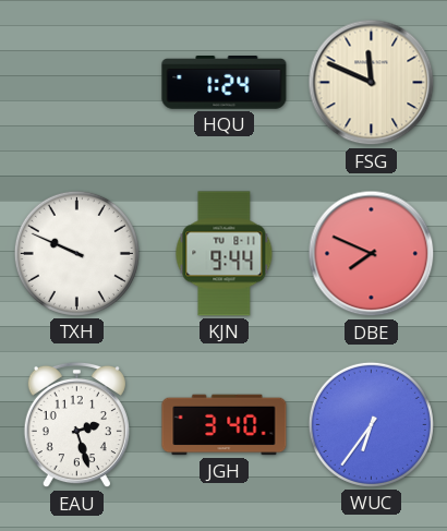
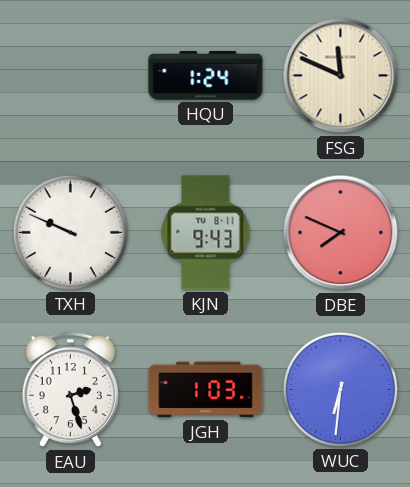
KJN: 9:44 -> 9:43
JGH: 3:40 -> 1:03
WUC: 6:36 -> 6:31
